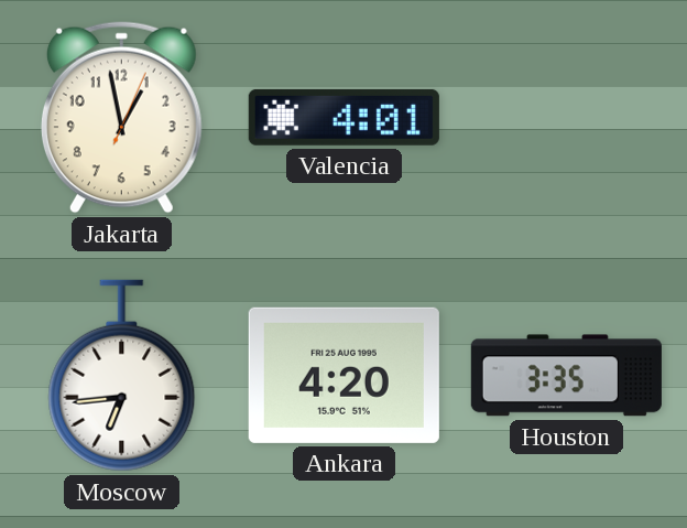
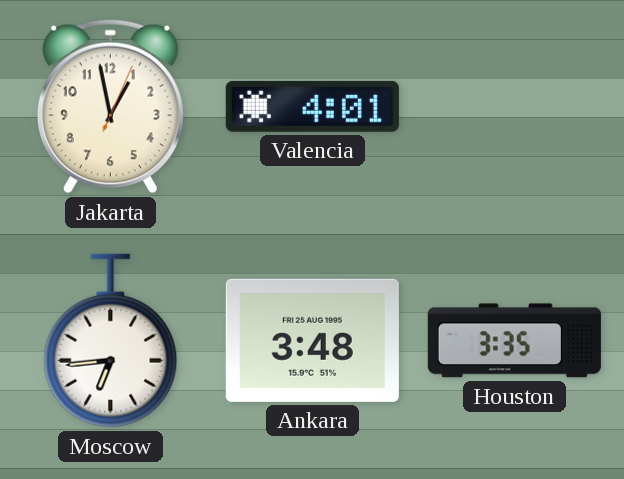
Ankara: 4:20 -> 3:48
